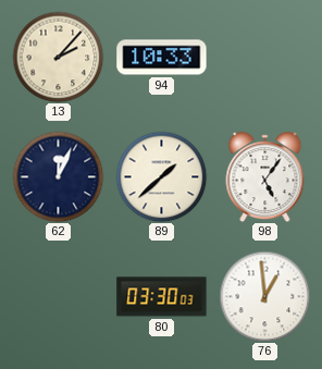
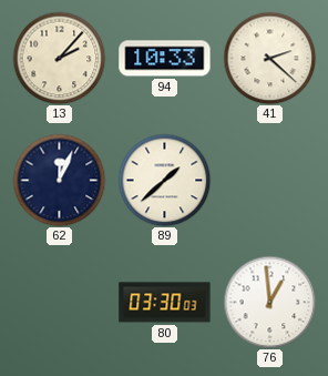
41: none -> 2:22
98: 5:06 -> none
